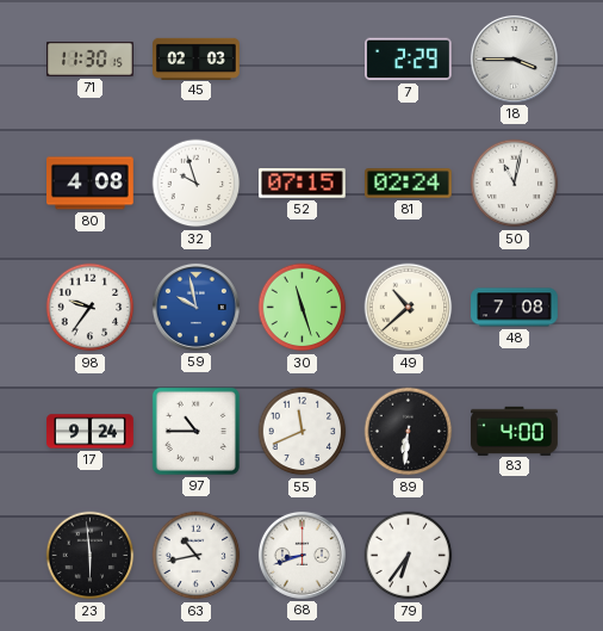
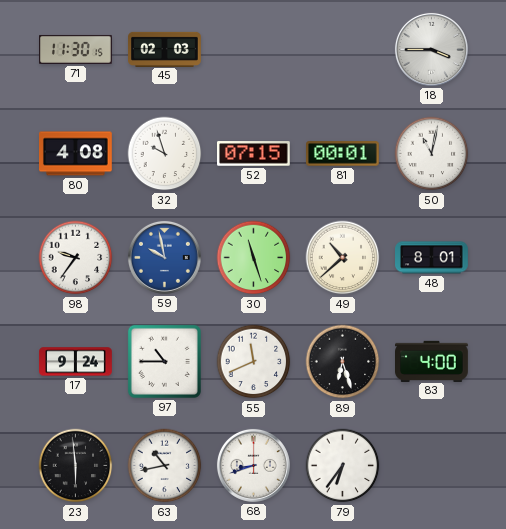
7: 2:29 -> none
81: 02:24 -> 00:01
48: 7:08 -> 8:01
89: 6:31 -> 6:27
